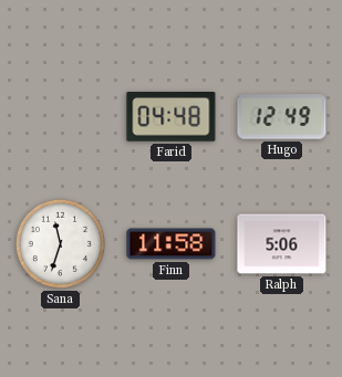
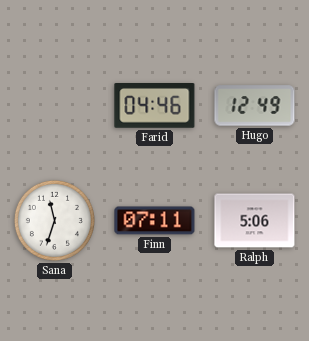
Farid: 04:48 -> 04:46
Finn: 11:58 -> 07:11
